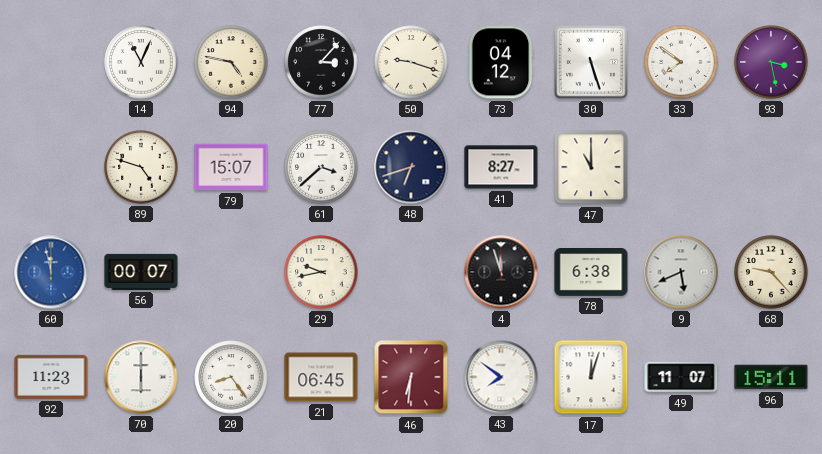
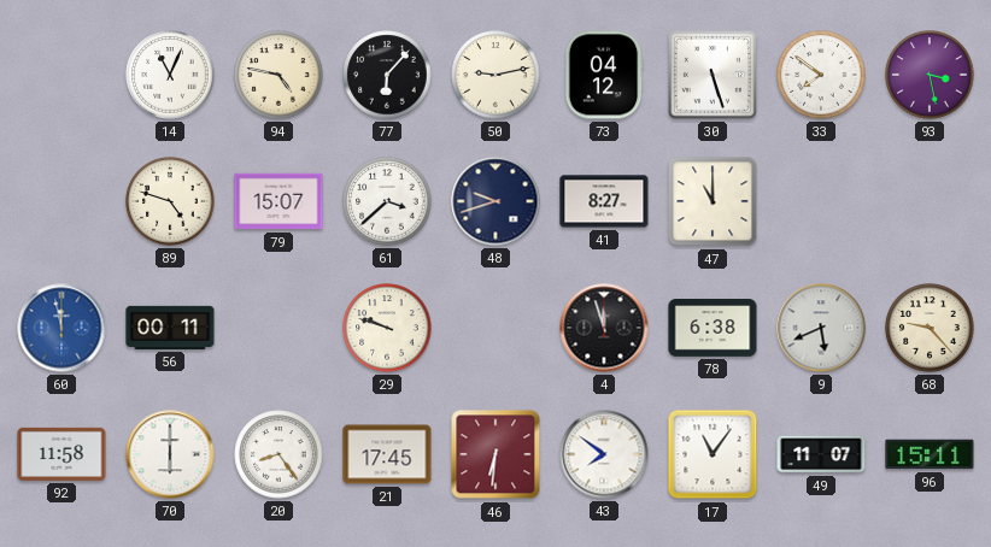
77: 3:07 -> 6:07
50: 9:18 -> 9:13
48: 6:42 -> 9:42
56: 00:07 -> 00:11
29: 9:43 -> 9:48
92: 11:23 -> 11:58
21: 06:45 -> 17:45
17: 12:03 -> 11:06
